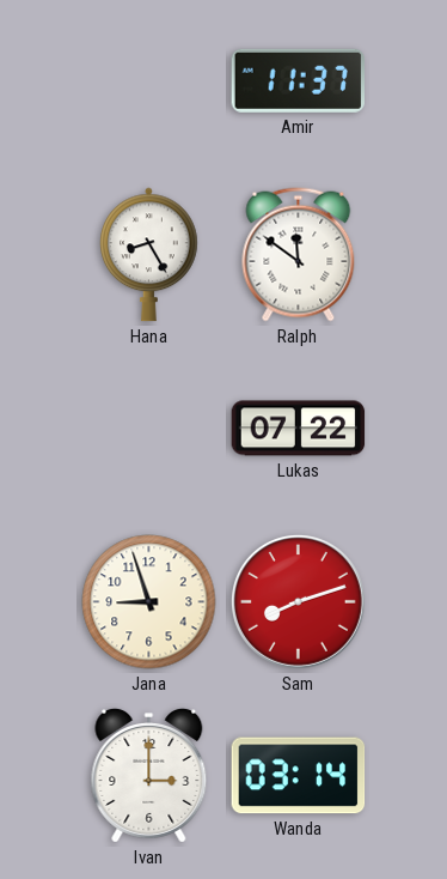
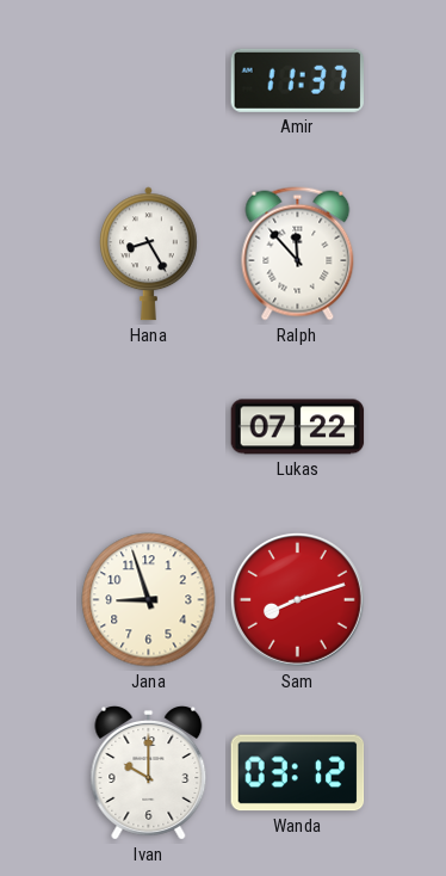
Ralph: 11:51 -> 11:53
Ivan: 3:00 -> 10:00
Wanda: 03:14 -> 03:12
